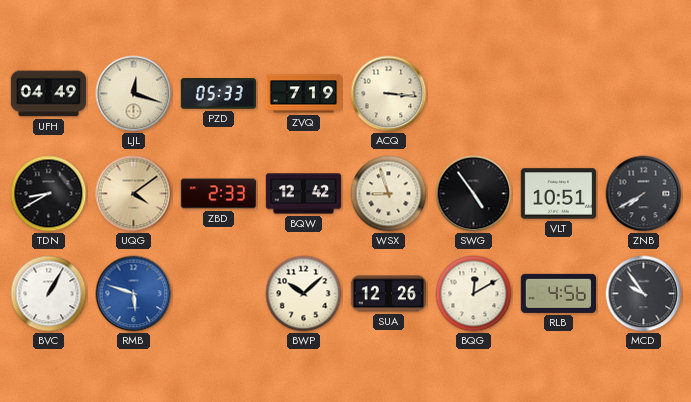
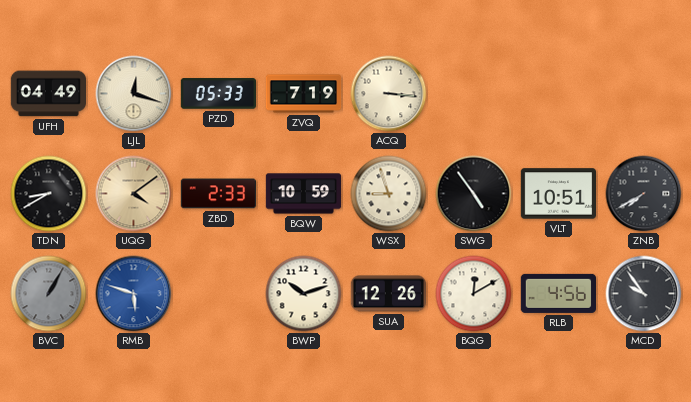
BQW: 12:42 -> 10:59
BVC dial: white -> grey
BWP: 10:08 -> 10:12
